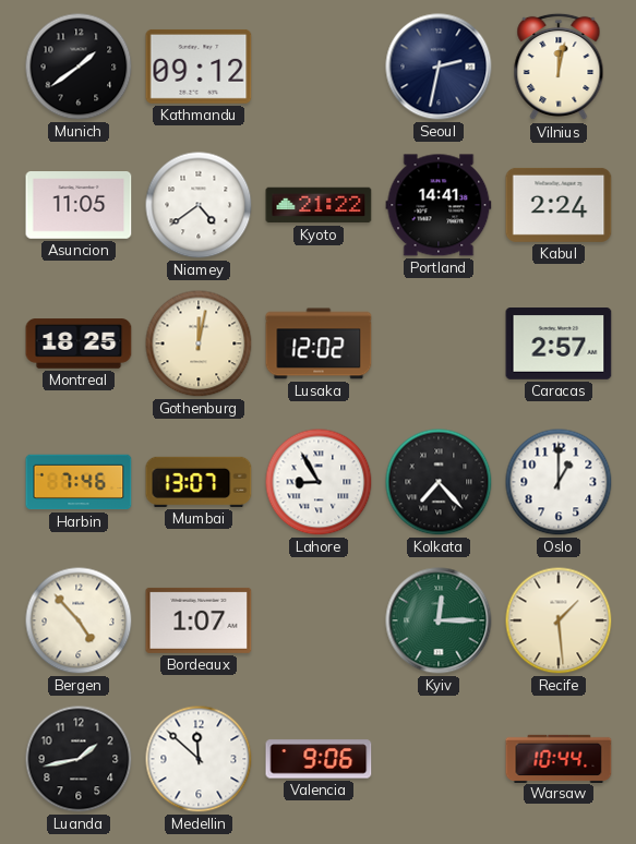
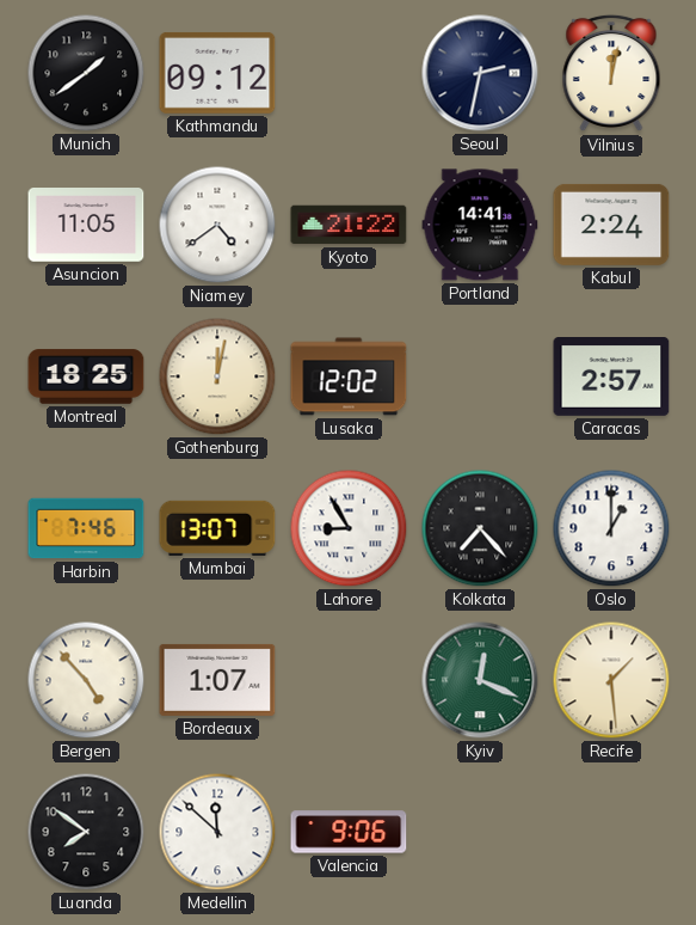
Kyiv: 12:15 -> 12:19
Luanda: 1:43 -> 7:51
Warsaw: 10:44 -> none
